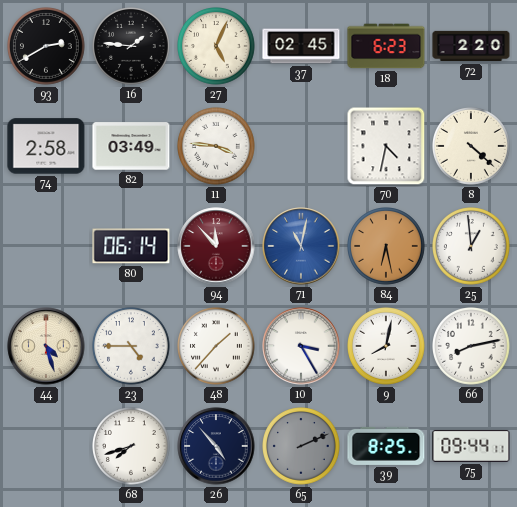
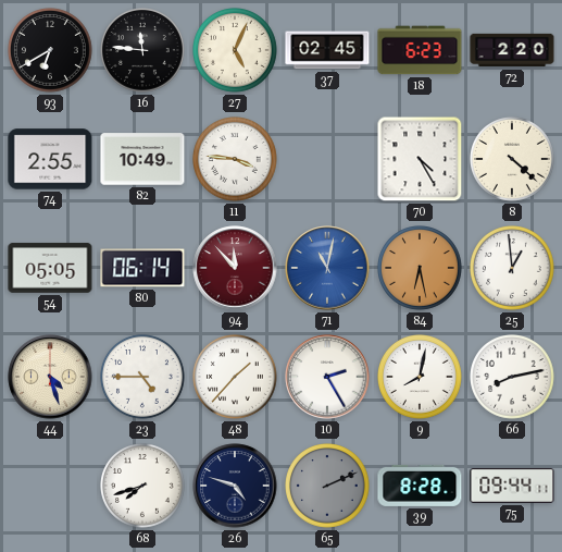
93: 2:40 -> 6:40
16: 1:46 -> 11:46
74: 2:58 -> 2:55
82: 03:49 -> 10:49
70: 4:32 -> 4:25
54: none -> 05:05
10: 3:25 -> 2:25
26: 4:53 -> 4:48
39: 8:25 -> 8:28
